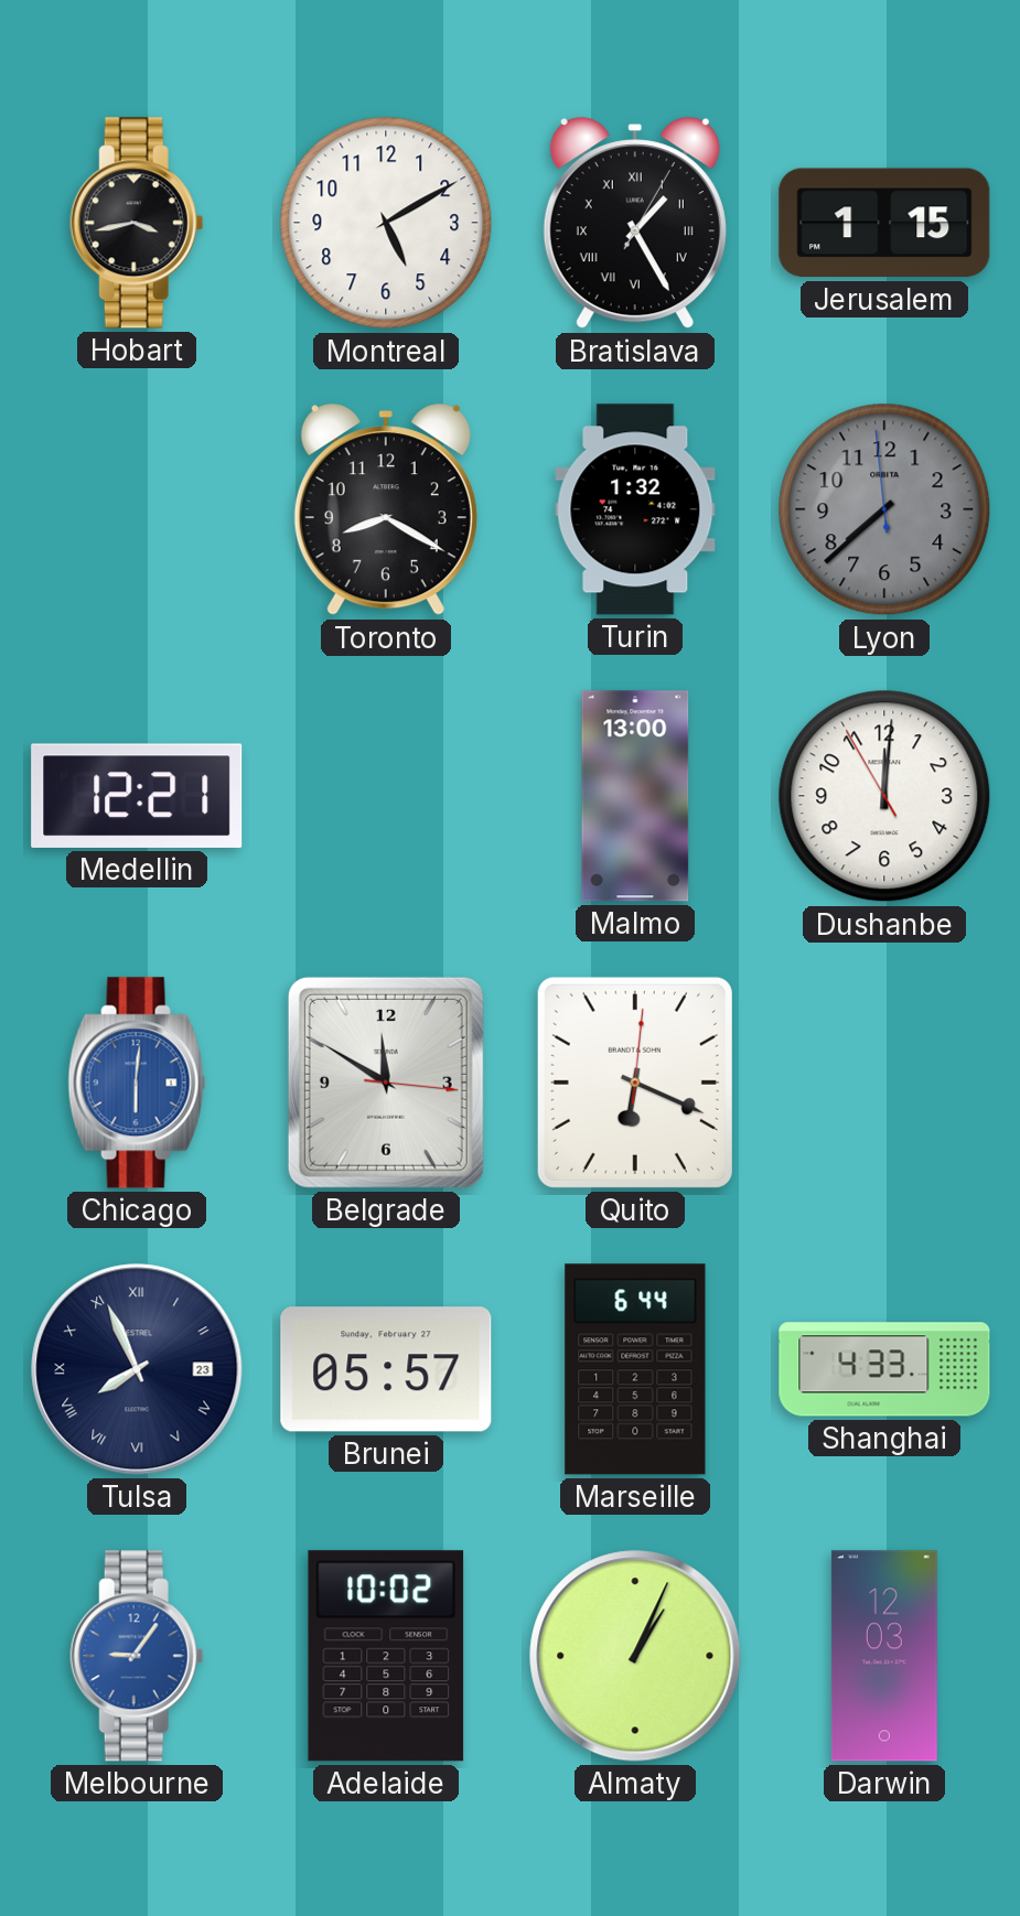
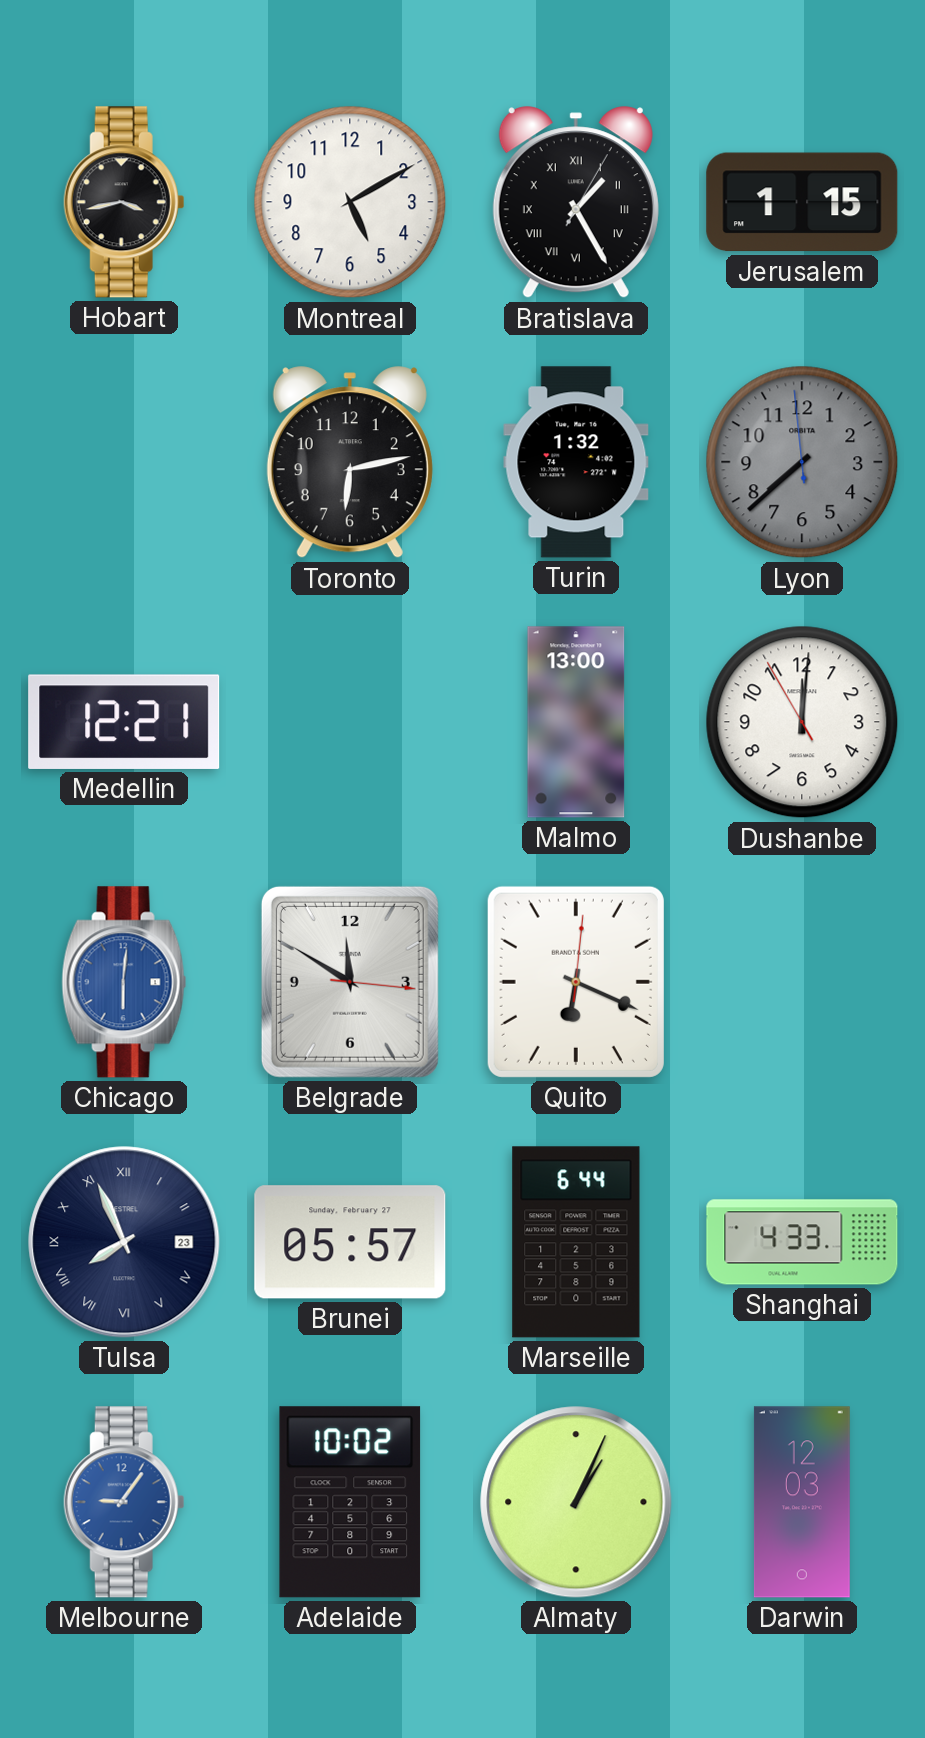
Toronto: 8:20 -> 6:13
